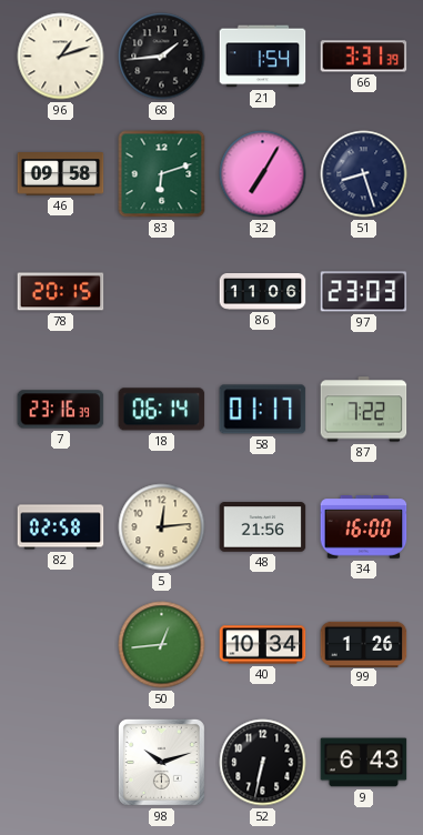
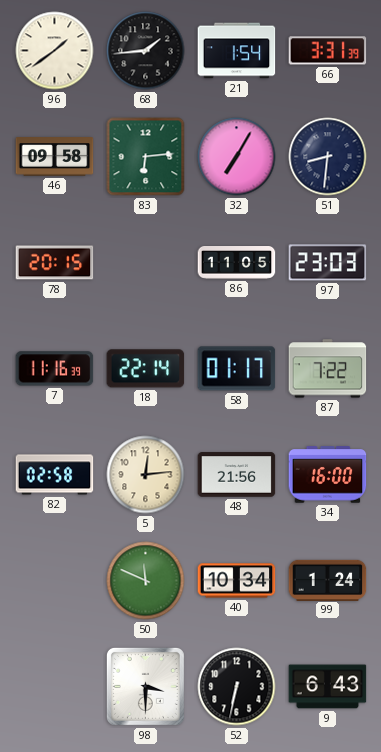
96: 1:12 -> 1:39
83: 6:12 -> 6:14
51: 8:27 -> 8:31
86: 11:06 -> 11:05
7: 23:16 -> 11:16
18: 06:14 -> 22:14
50: 12:44 -> 11:49
99: 1:26 -> 1:24
98: 10:12 -> 3:30
